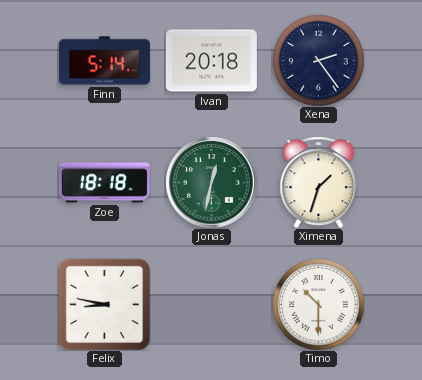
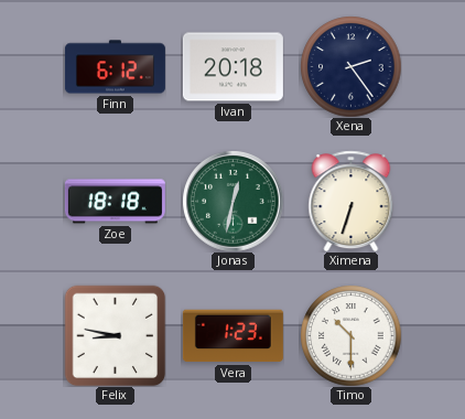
Finn: 5:14 -> 6:12
Ximena: 1:33 -> 6:33
Vera: none -> 1:23
